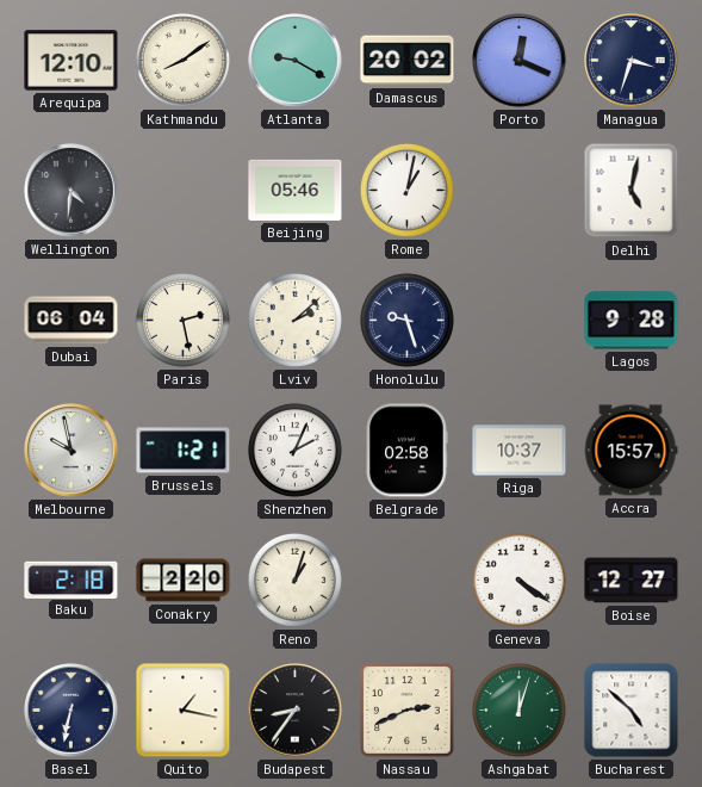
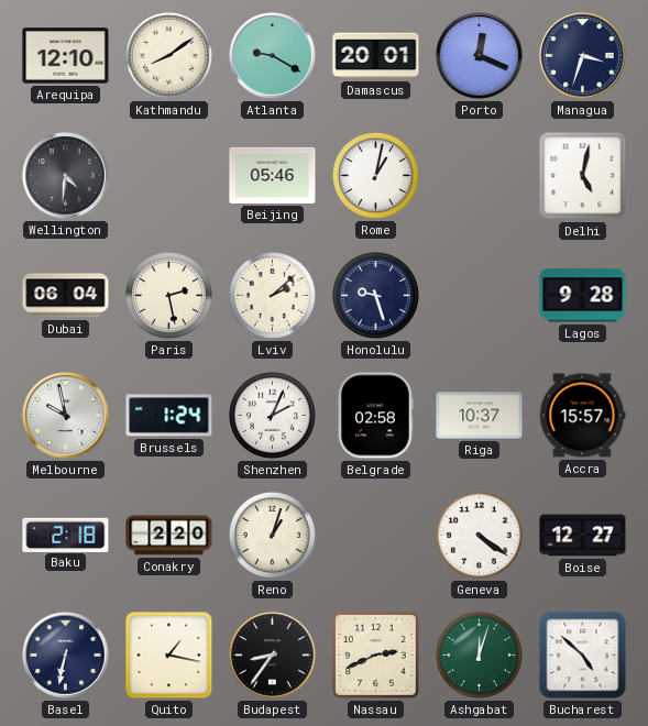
Damascus: 20:02 -> 20:01
Brussels: 1:21 -> 1:24
